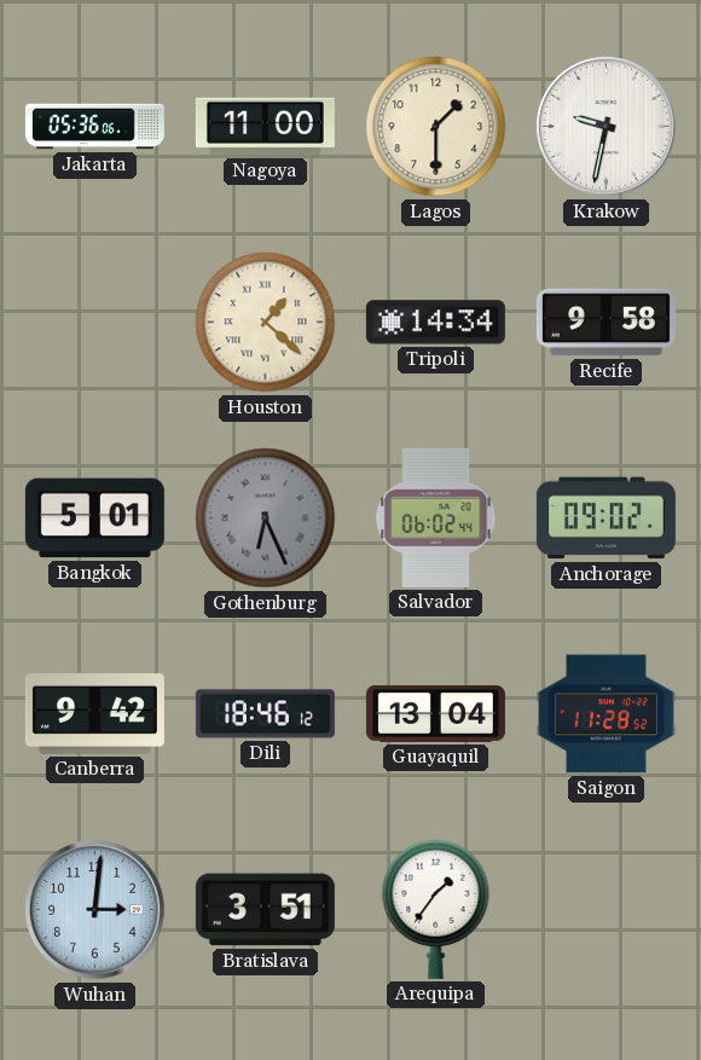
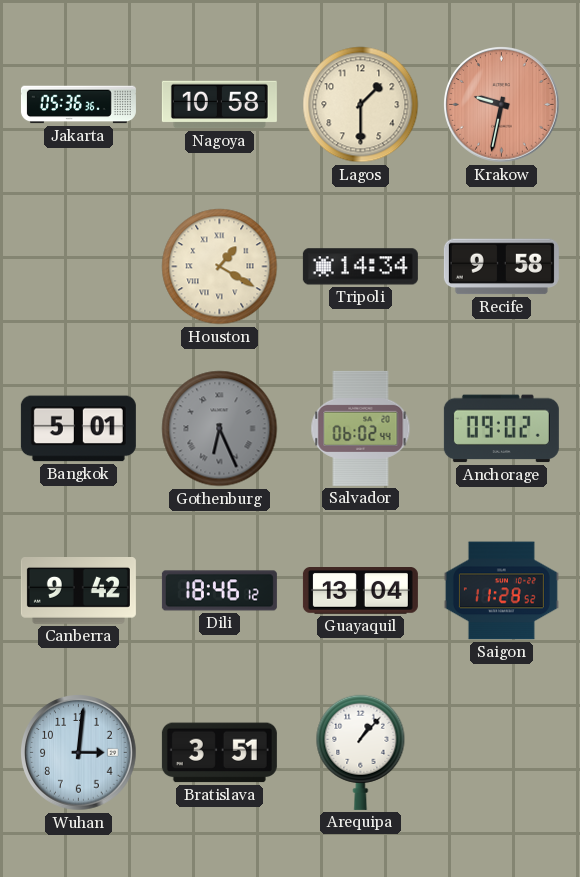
Jakarta: 05:36:06 -> 05:36:36
Nagoya: 11:00 -> 10:58
Krakow dial: white -> salmon
Houston: 1:22 -> 1:20
Arequipa: 1:36 -> 1:07
